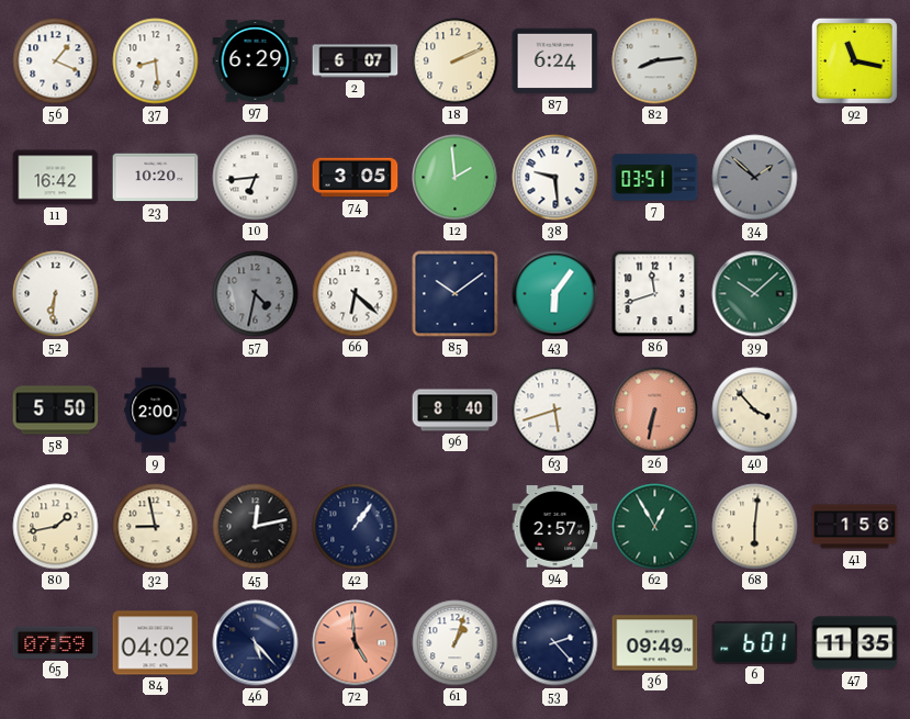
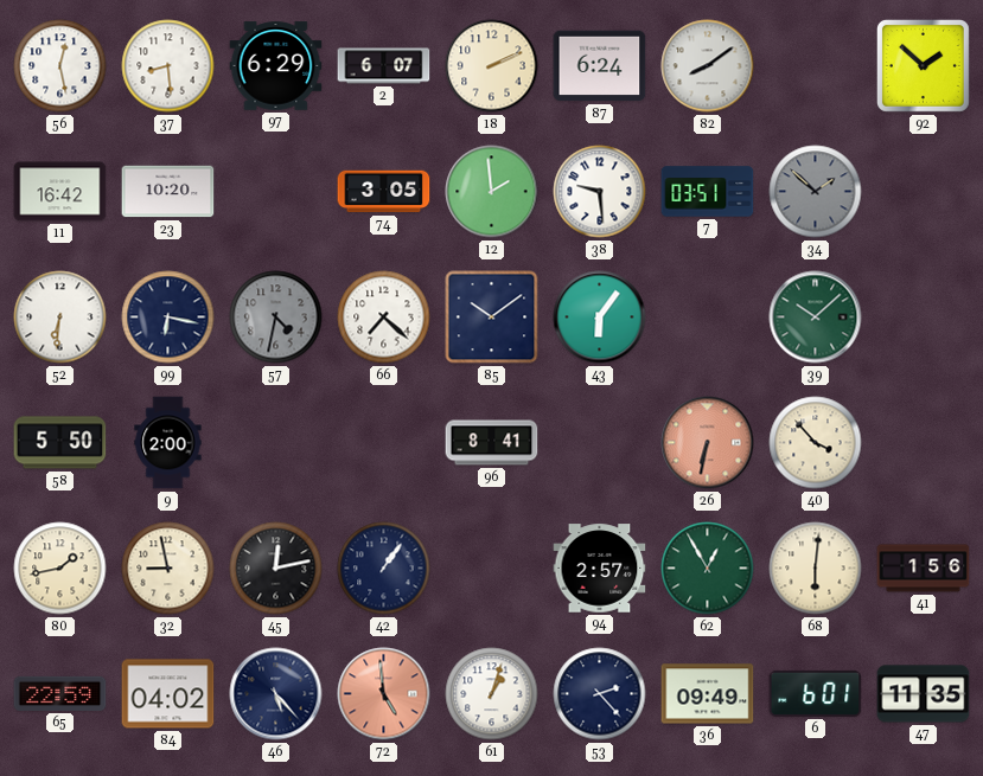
56: 1:19 -> 12:28
82: 8:14 -> 8:09
92: 11:17 -> 1:52
10: 6:44 -> none
99: none -> 6:17
66: 6:22 -> 7:22
86: 11:42 -> none
96: 8:40 -> 8:41
63: 5:42 -> none
65: 07:59 -> 22:59
